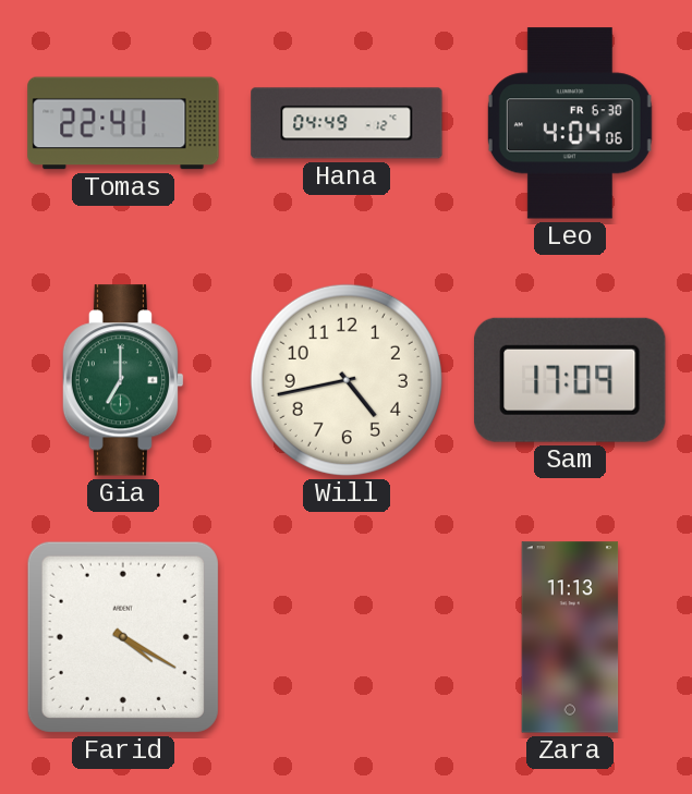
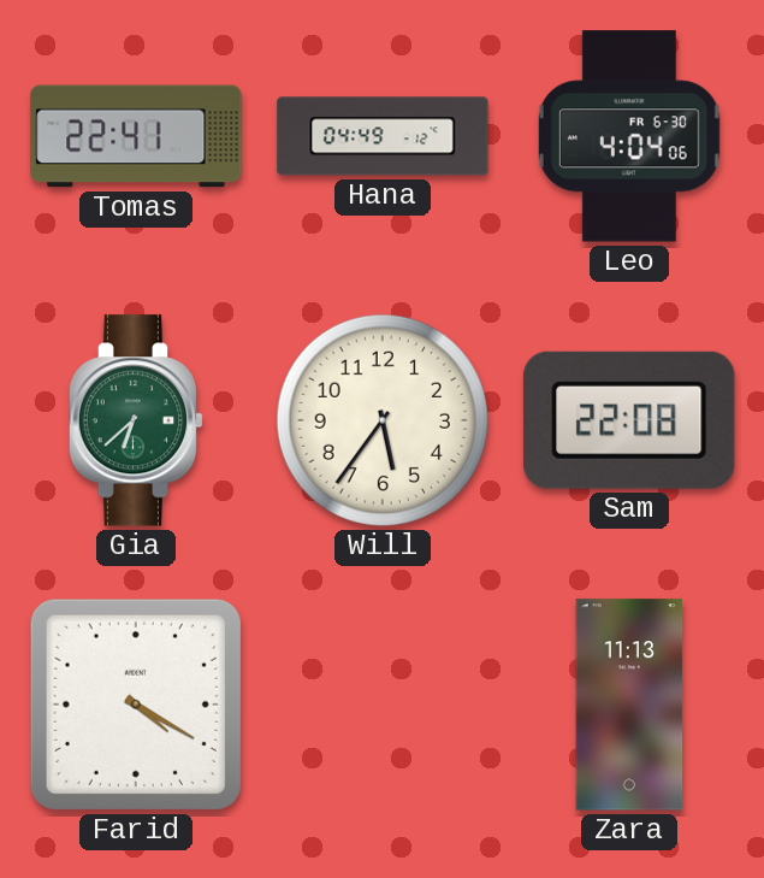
Gia: 7:00 -> 6:38
Will: 4:43 -> 5:36
Sam: 17:09 -> 22:08
